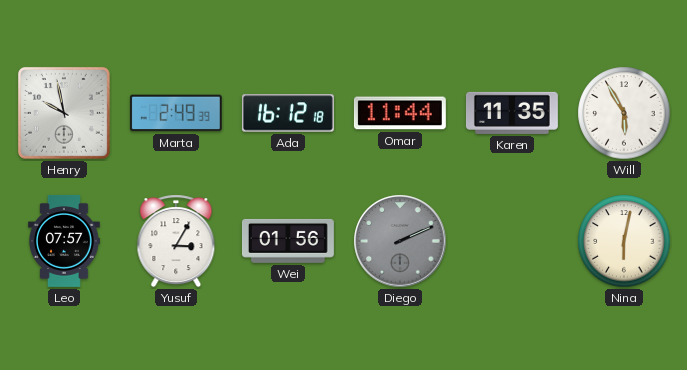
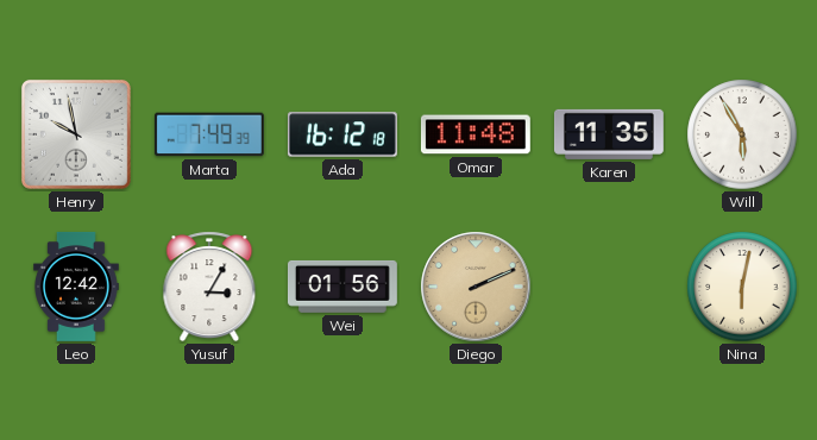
Marta: 2:49 -> 7:49
Omar: 11:44 -> 11:48
Leo: 07:57 -> 12:42
Diego dial: grey -> champagne
